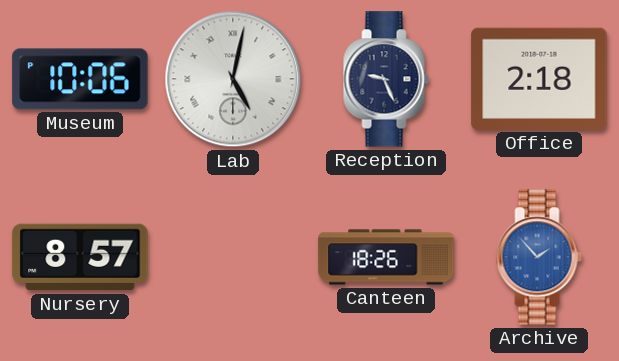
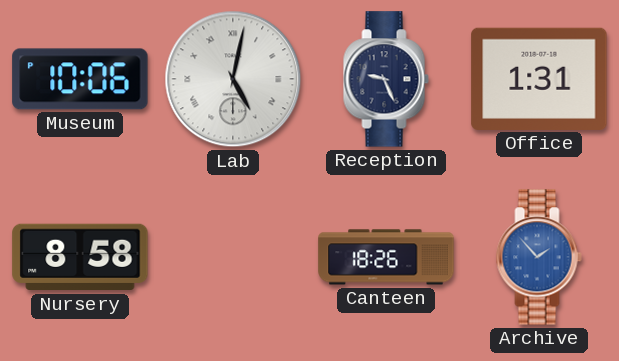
Office: 2:18 -> 1:31
Nursery: 8:57 -> 8:58
